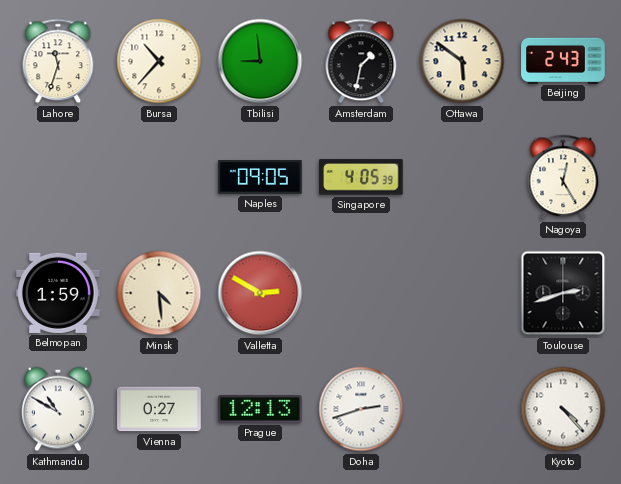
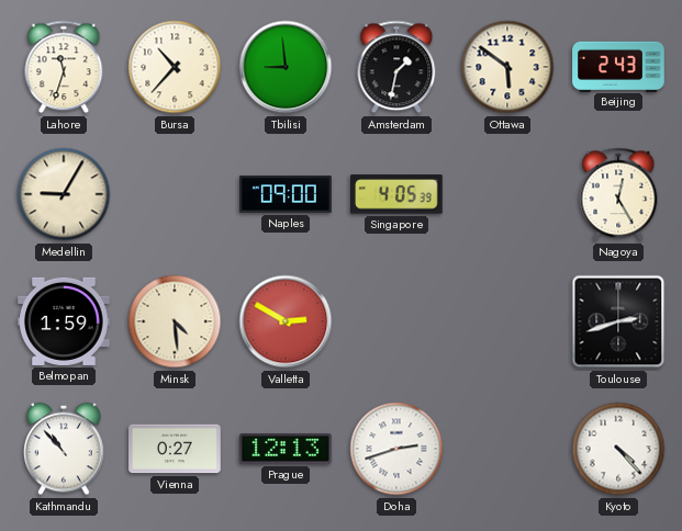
Medellin: none -> 9:05
Naples: 09:05 -> 09:00
Kathmandu: 10:50 -> 10:53
